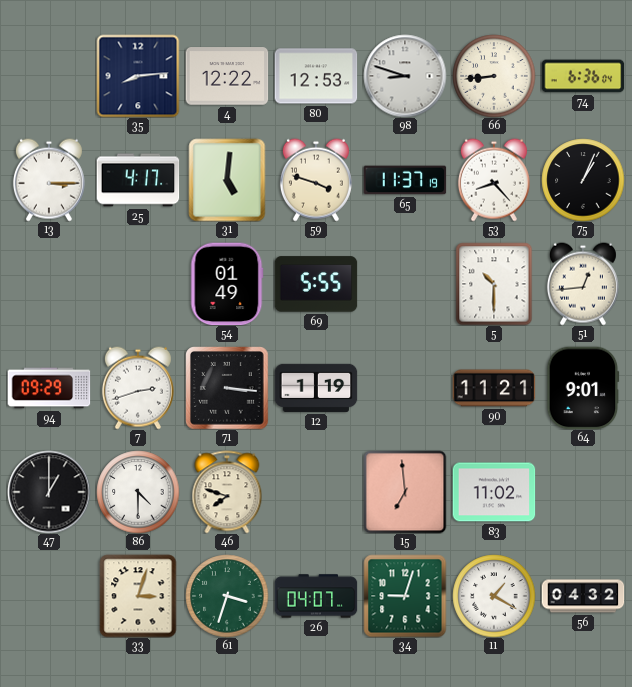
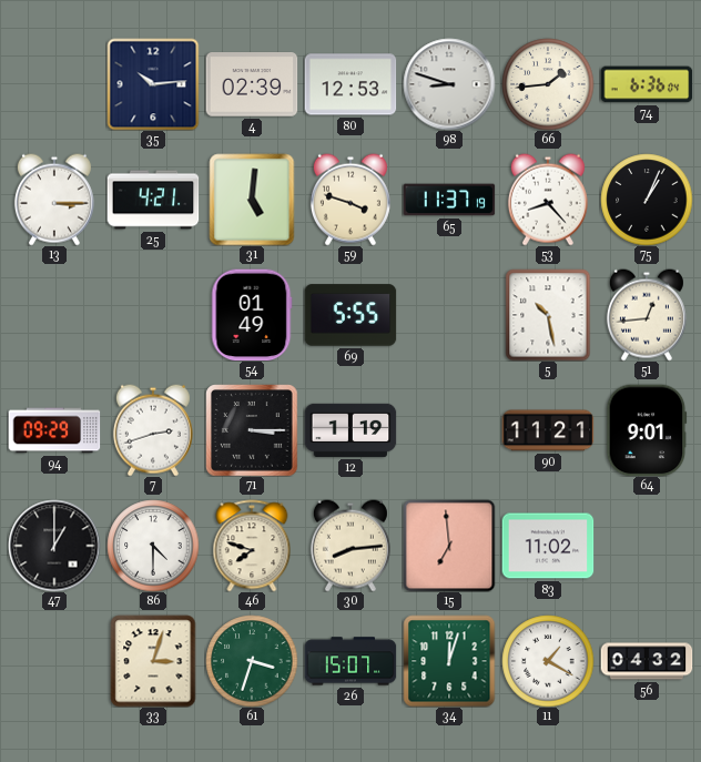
35: 8:14 -> 10:14
4: 12:22 -> 02:39
66: 8:44 -> 1:44
25: 4:17 -> 4:21
5: 10:30 -> 10:28
71: 3:16 -> 3:15
30: none -> 8:14
26: 04:07 -> 15:07
34: 9:03 -> 12:03
